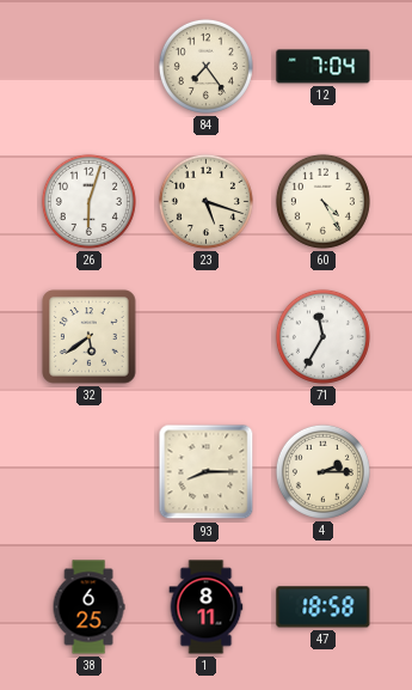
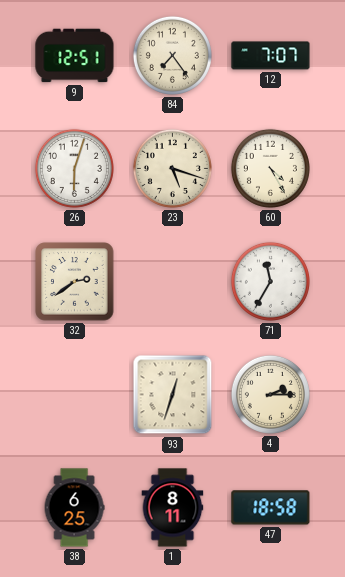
9: none -> 12:51
12: 7:04 -> 7:07
32: 5:39 -> 2:39
93: 8:15 -> 12:33
